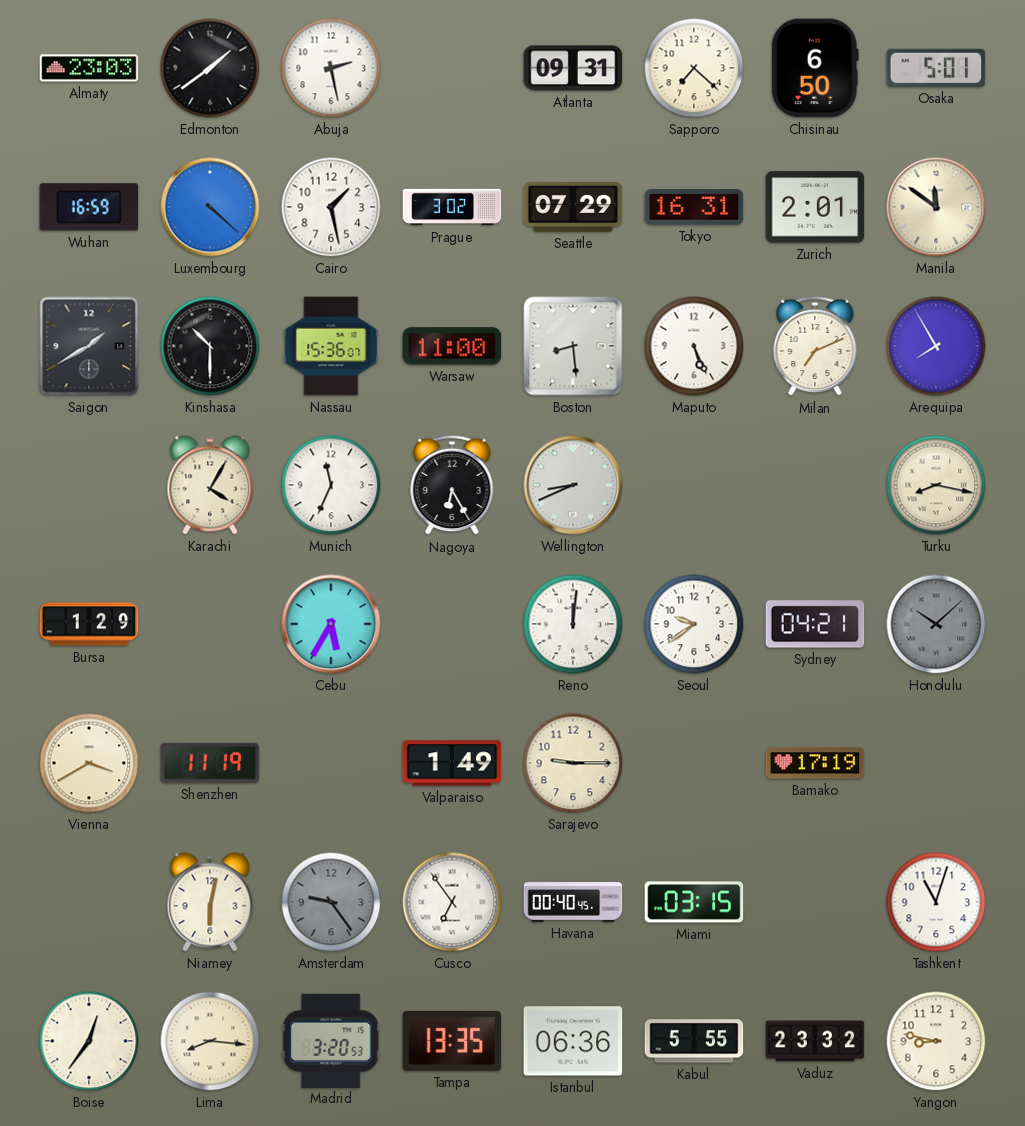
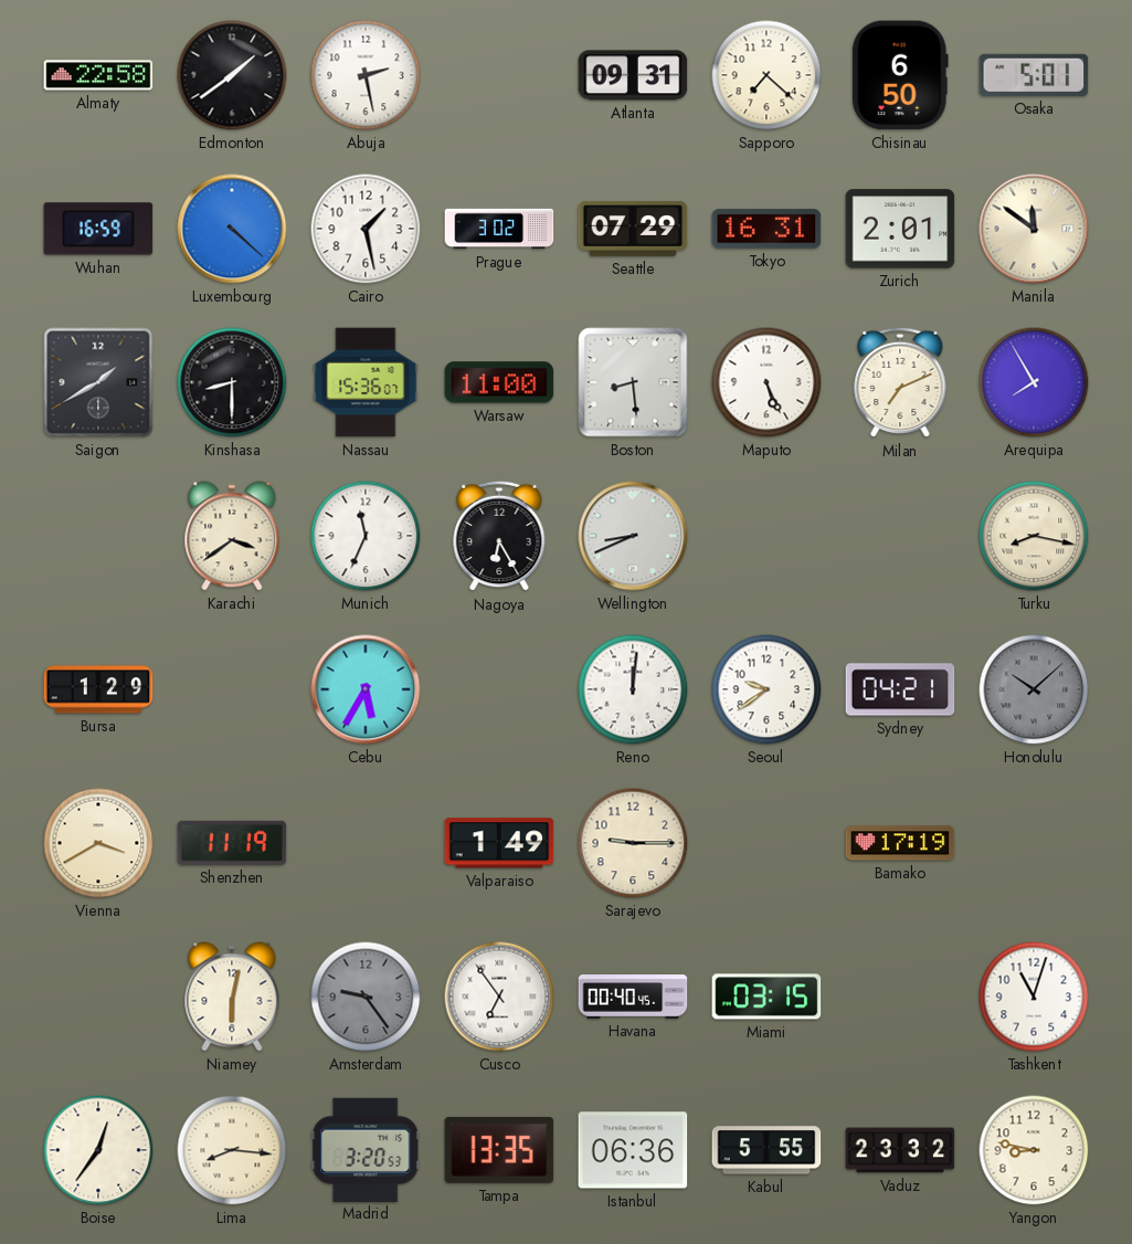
Almaty: 23:03 -> 22:58
Kinshasa: 10:30 -> 8:30
Karachi: 4:05 -> 3:39
